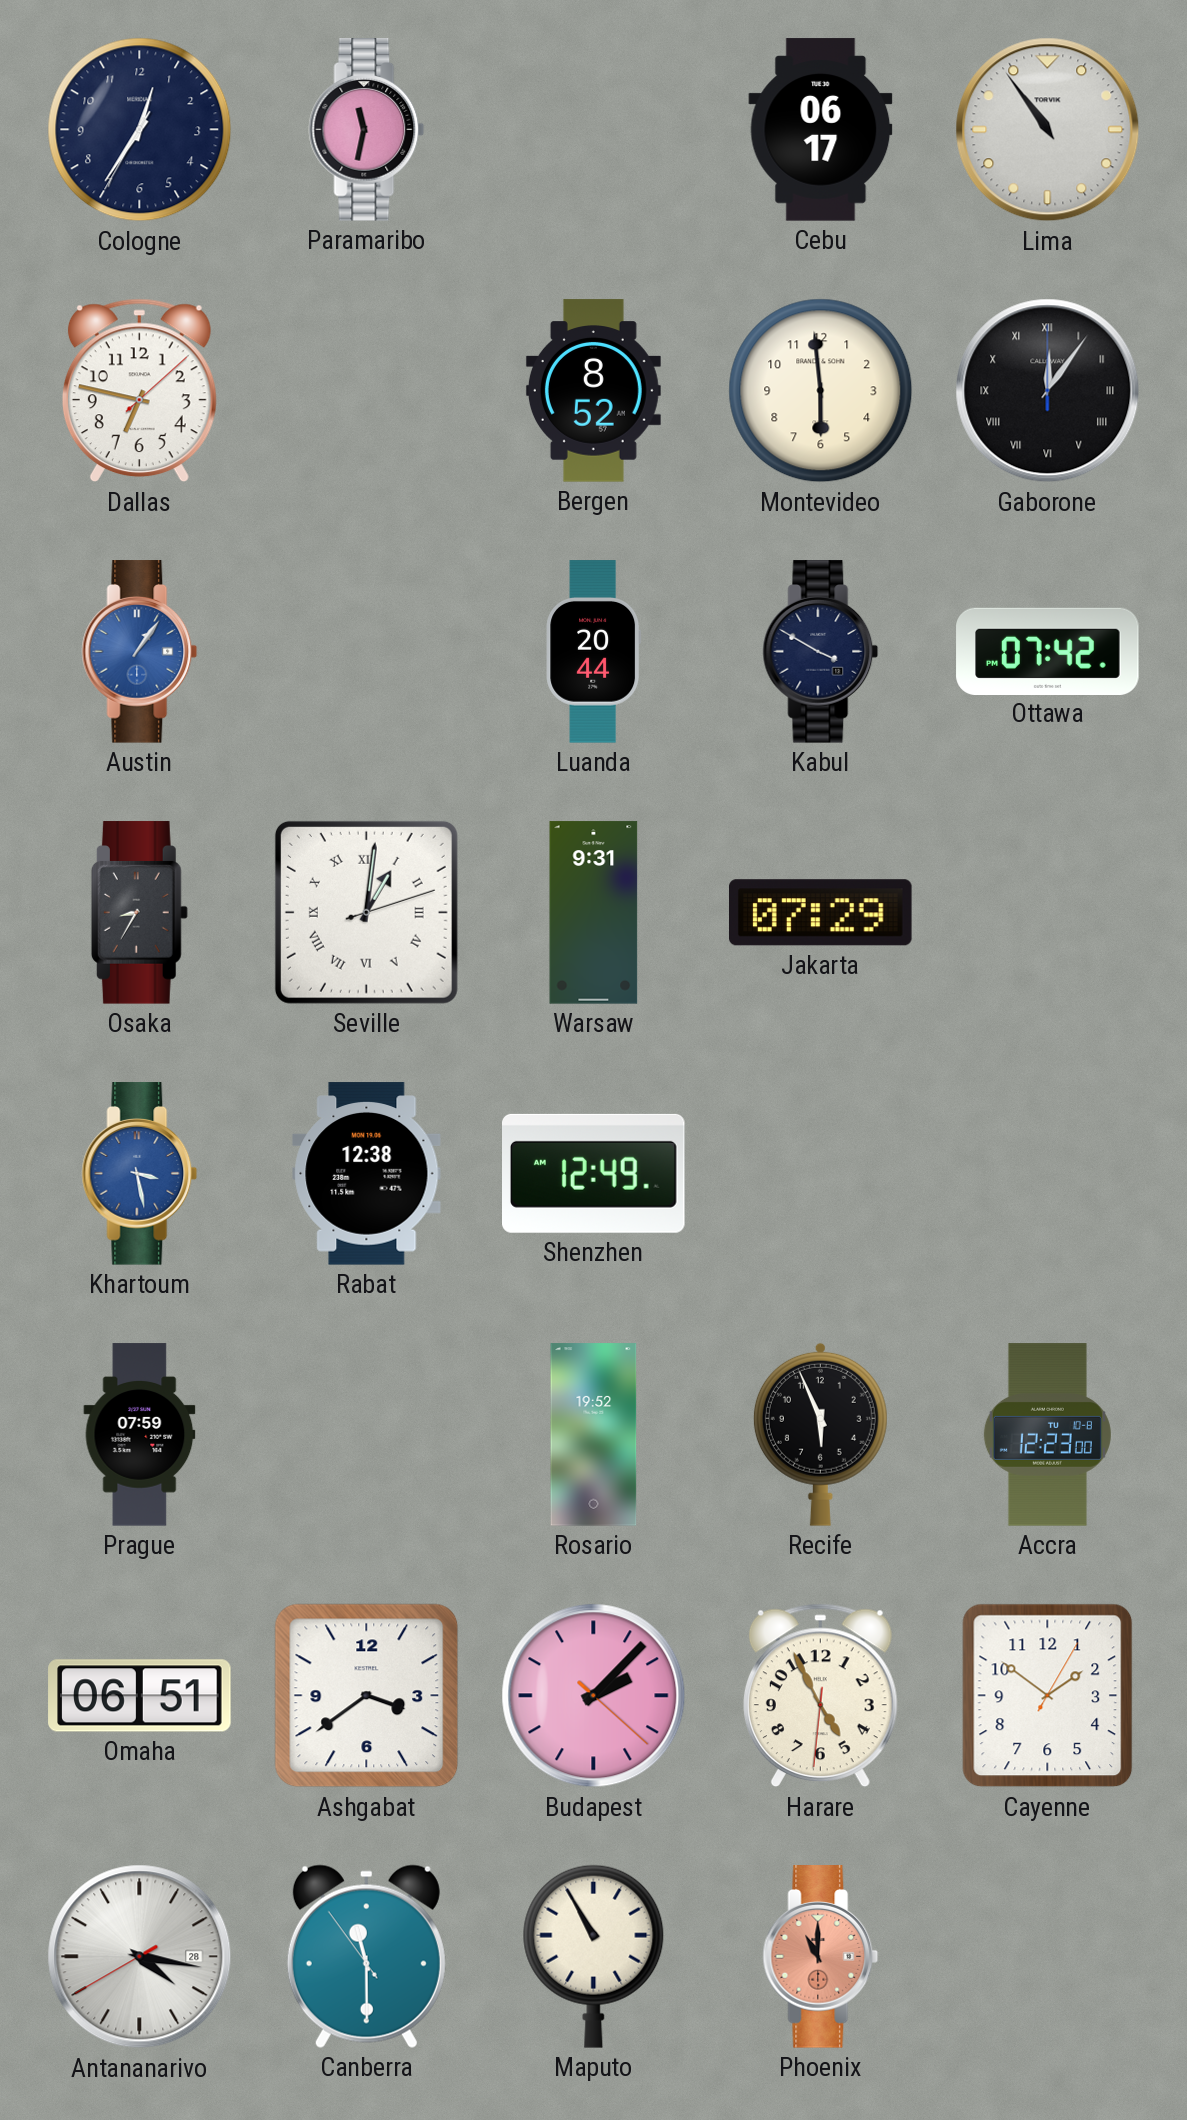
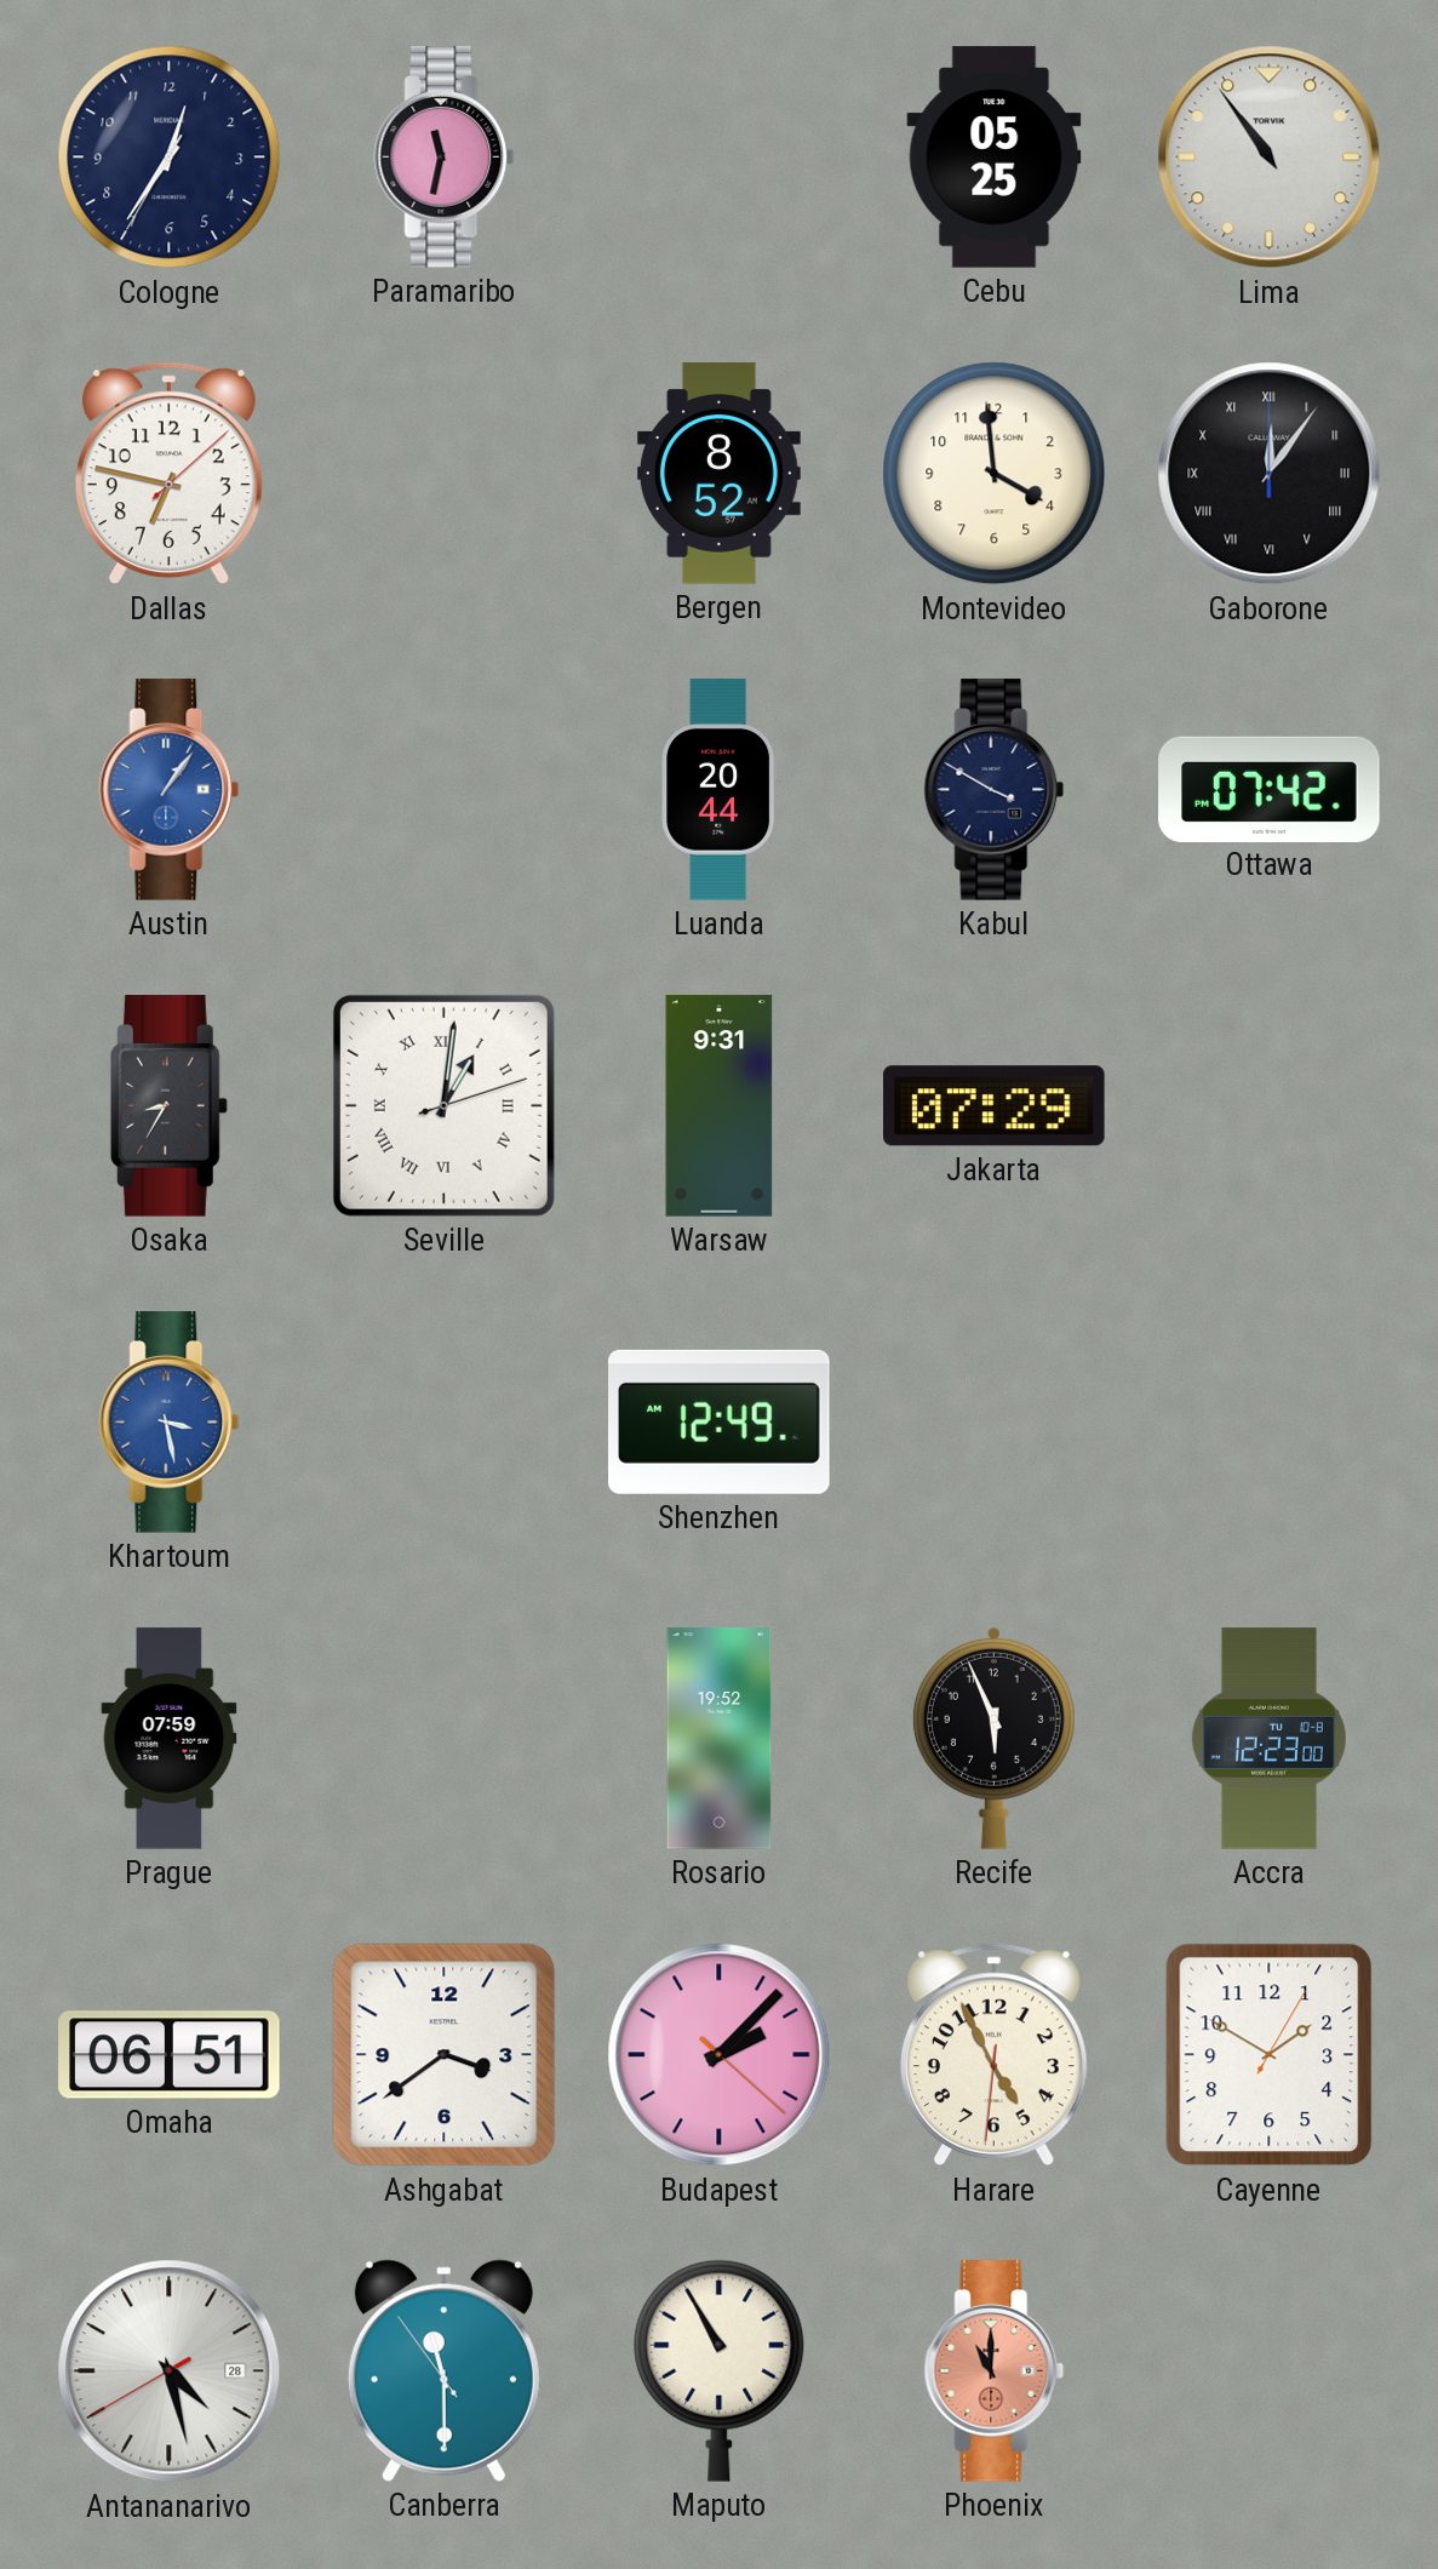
Cebu: 06:17 -> 05:25
Montevideo: 5:59 -> 3:59
Rabat: 12:38 -> none
Cayenne: 1:51 -> 1:50
Antananarivo: 4:16 -> 4:27
